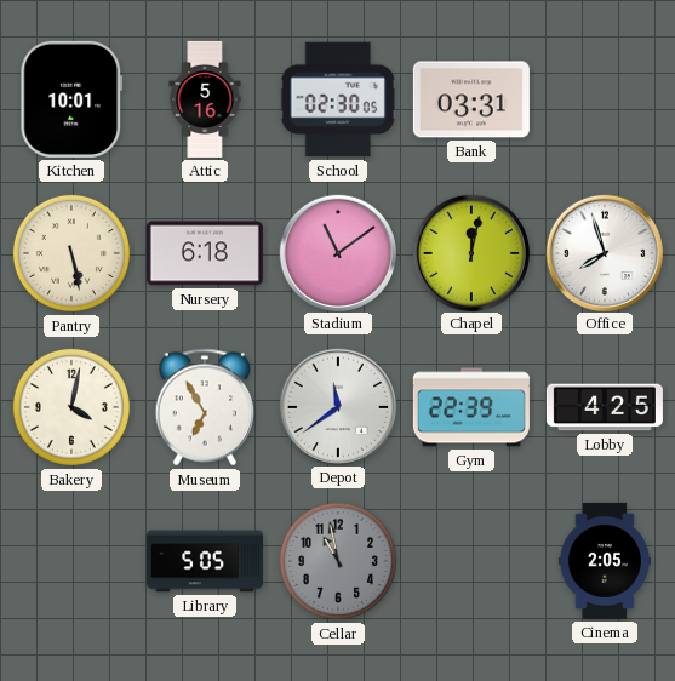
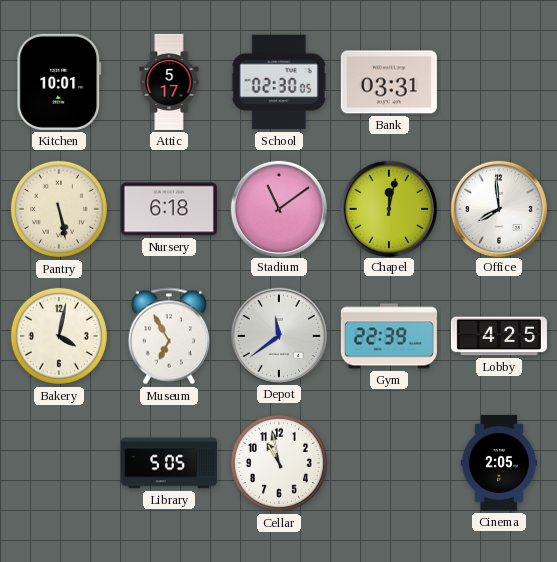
Attic: 5:16 -> 5:17
Office: 7:57 -> 7:59
Cellar dial: grey -> white
